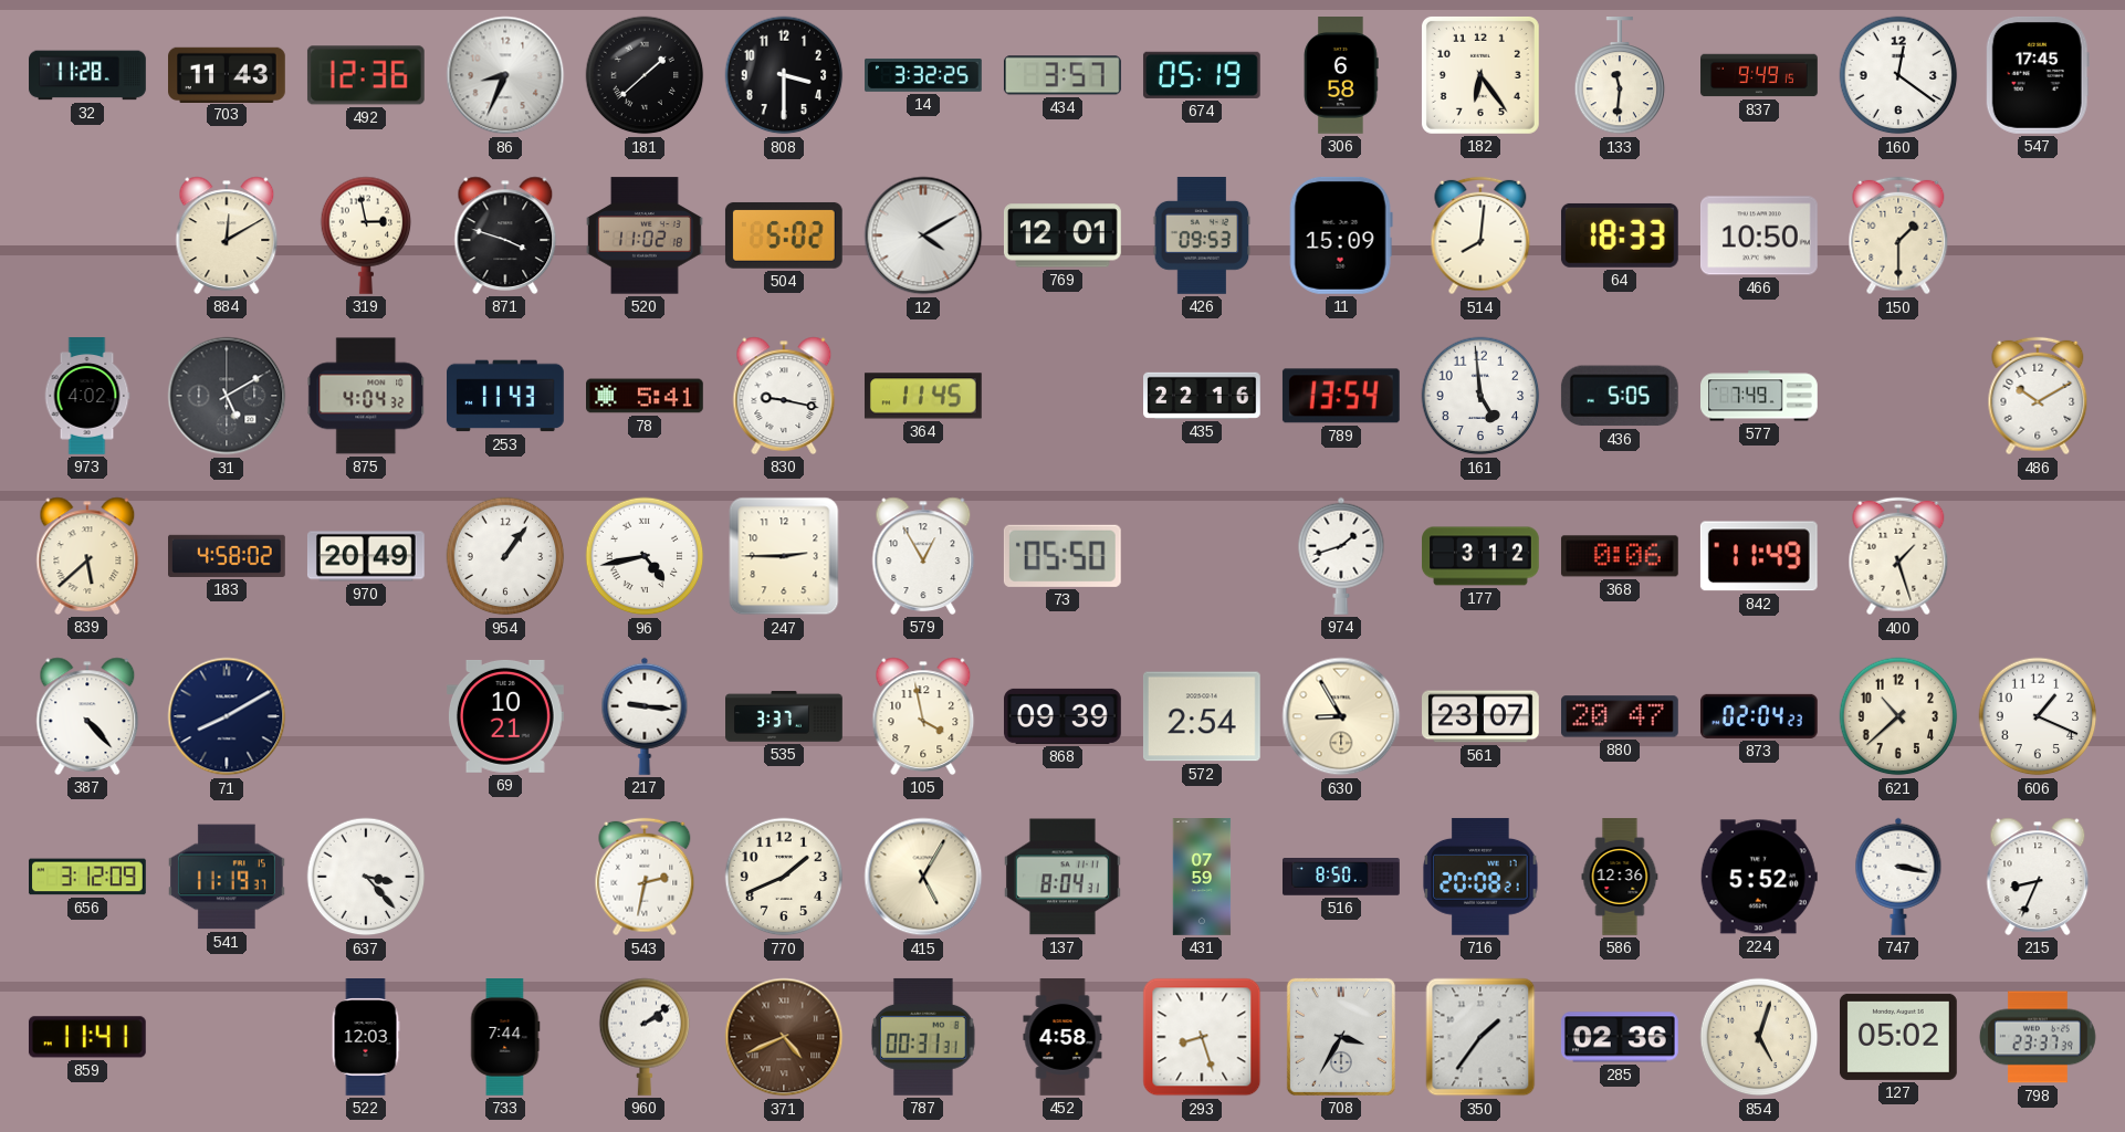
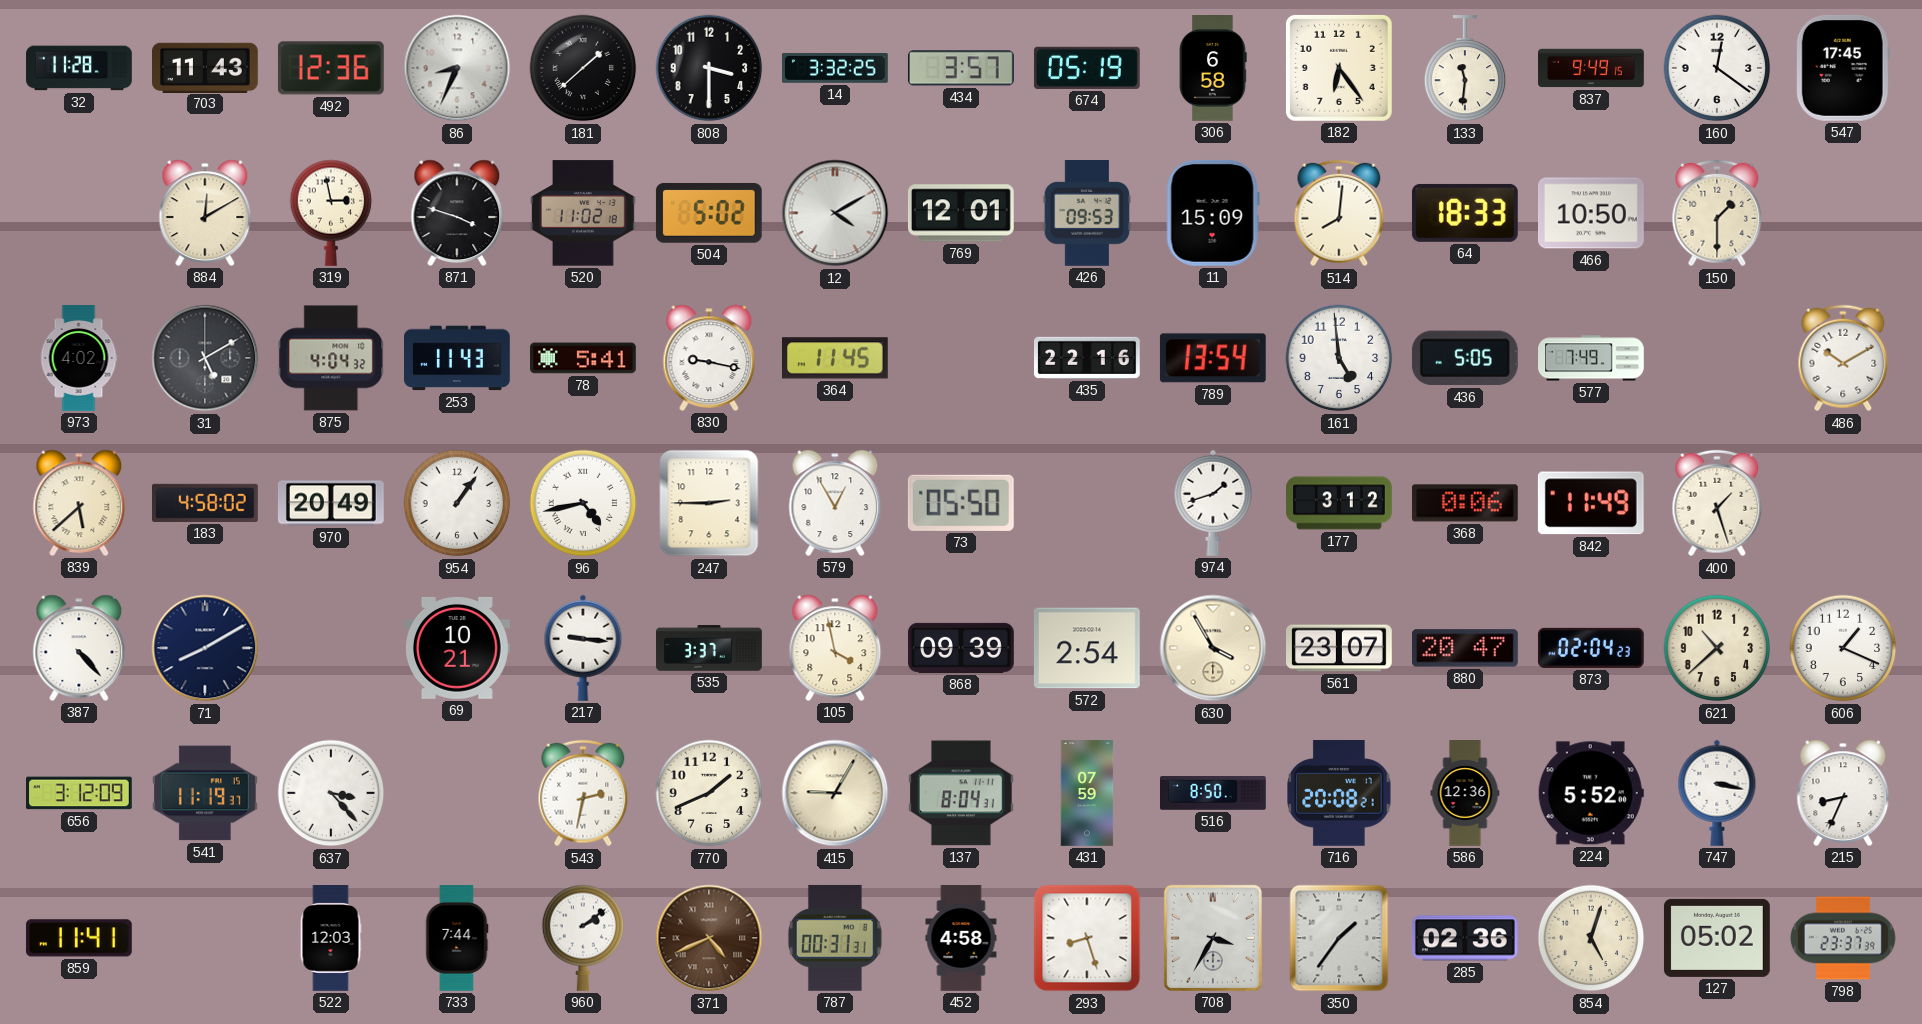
630: 8:55 -> 3:55
415: 5:05 -> 9:05
